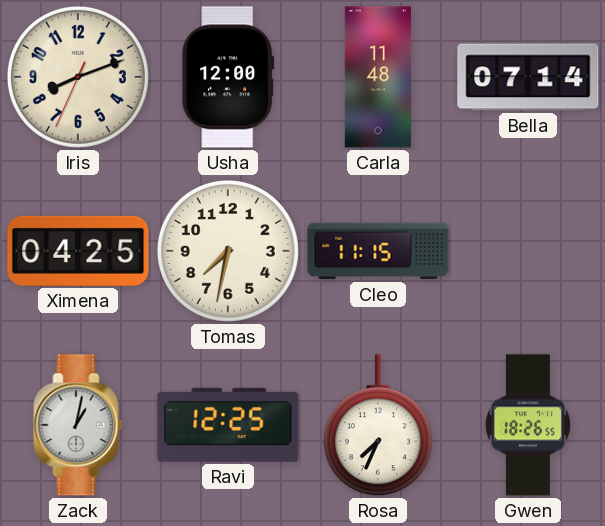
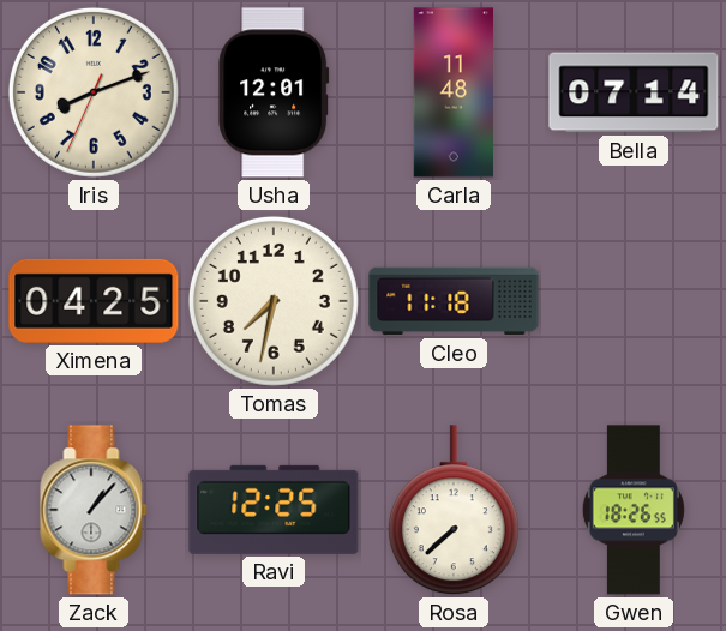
Usha: 12:00 -> 12:01
Cleo: 11:15 -> 11:18
Zack: 1:02 -> 1:07
Rosa: 7:34 -> 7:38
